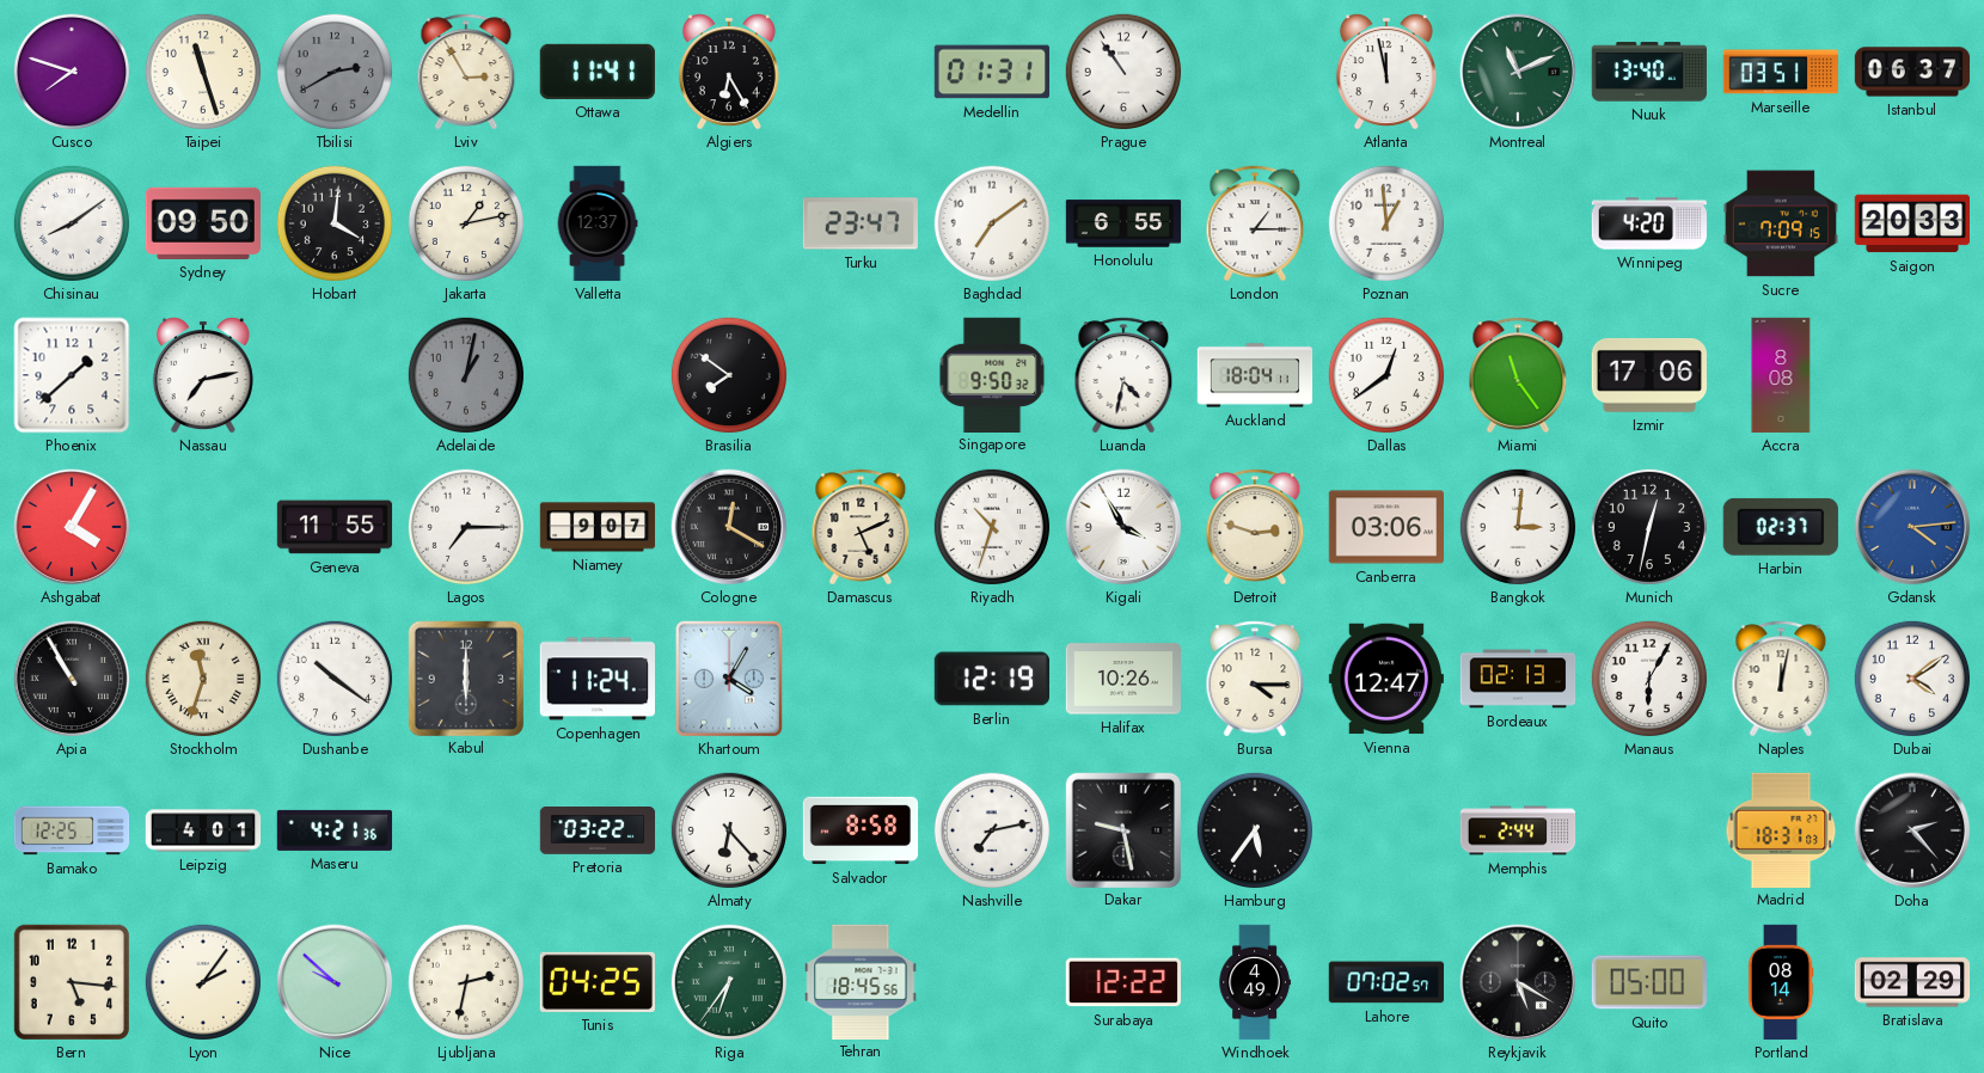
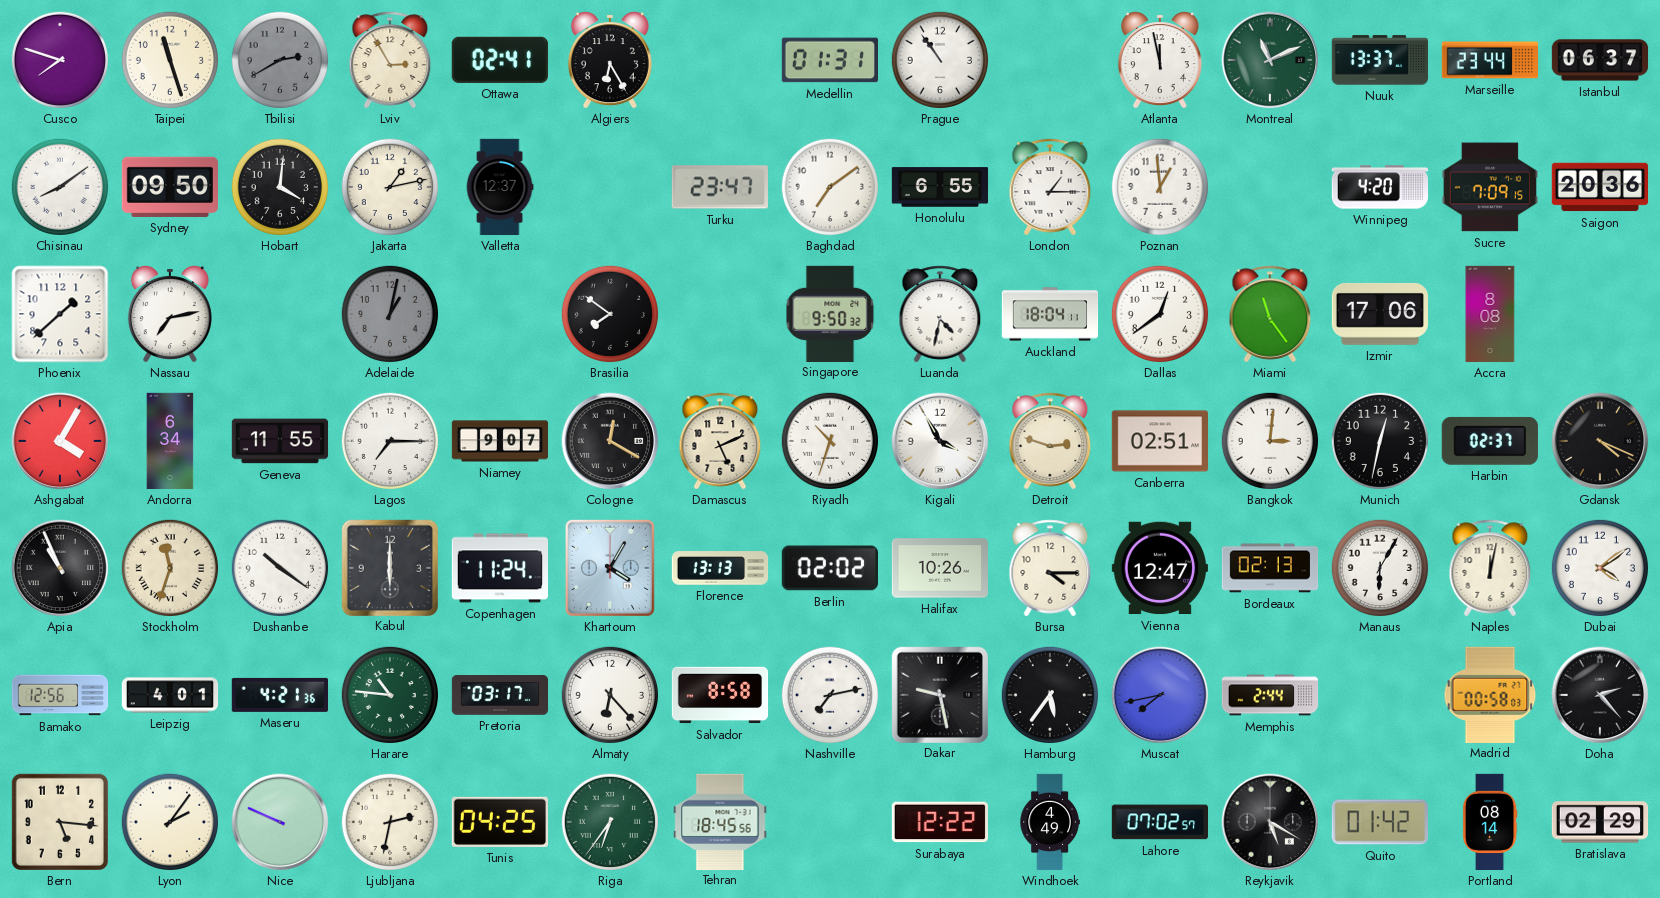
Ottawa: 11:41 -> 02:41
Nuuk: 13:40 -> 13:37
Marseille: 03:51 -> 23:44
Saigon: 20:33 -> 20:36
Andorra: none -> 6:34
Canberra: 03:06 -> 02:51
Gdansk: 4:14 -> 4:19
Gdansk dial: blue -> black
Apia: 10:55 -> 10:56
Florence: none -> 13:13
Berlin: 12:19 -> 02:02
Bamako: 12:25 -> 12:56
Harare: none -> 10:46
Pretoria: 03:22 -> 03:17
Muscat: none -> 7:43
Madrid: 18:31 -> 00:58
Nice: 9:52 -> 9:49
Quito: 05:00 -> 01:42
